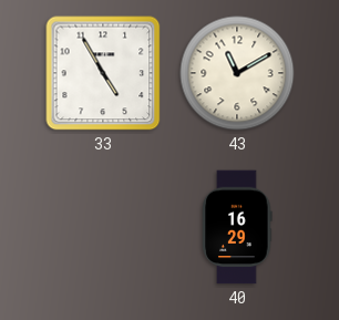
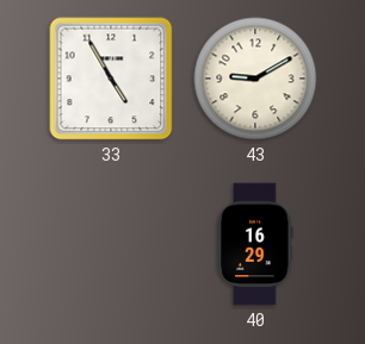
43: 11:10 -> 9:10
